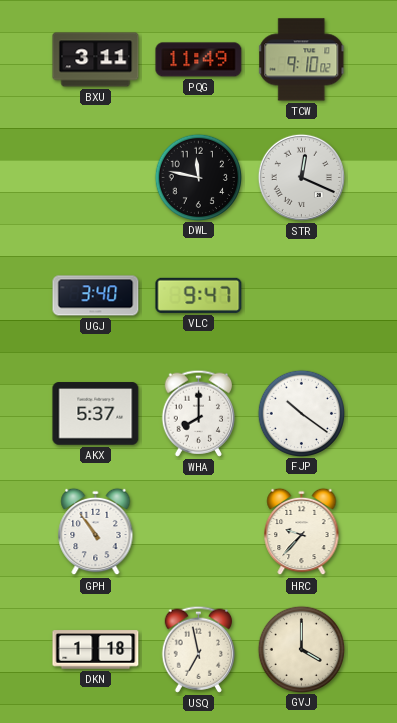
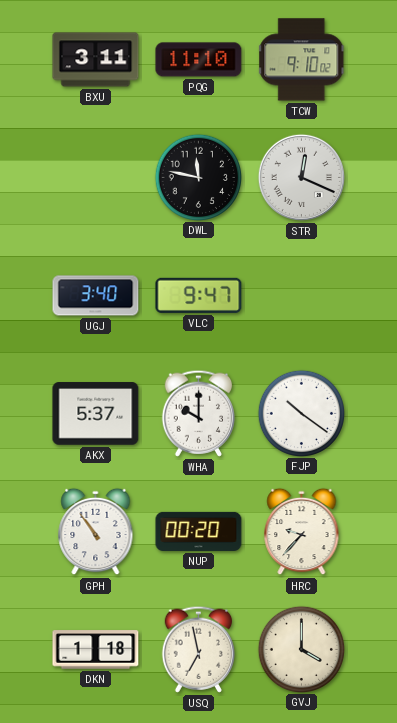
PQG: 11:49 -> 11:10
WHA: 8:00 -> 10:00
NUP: none -> 00:20
